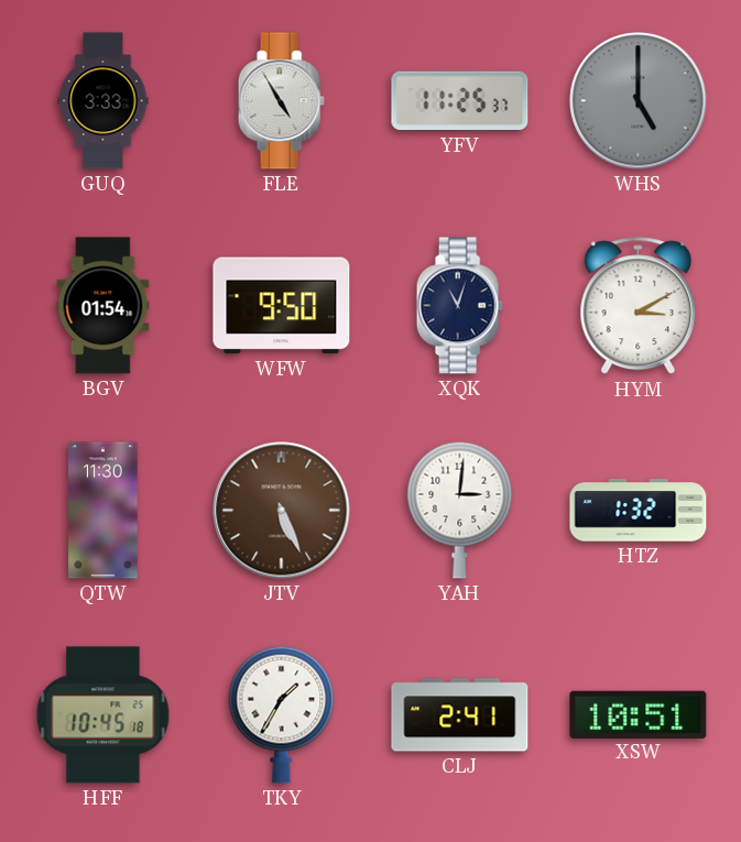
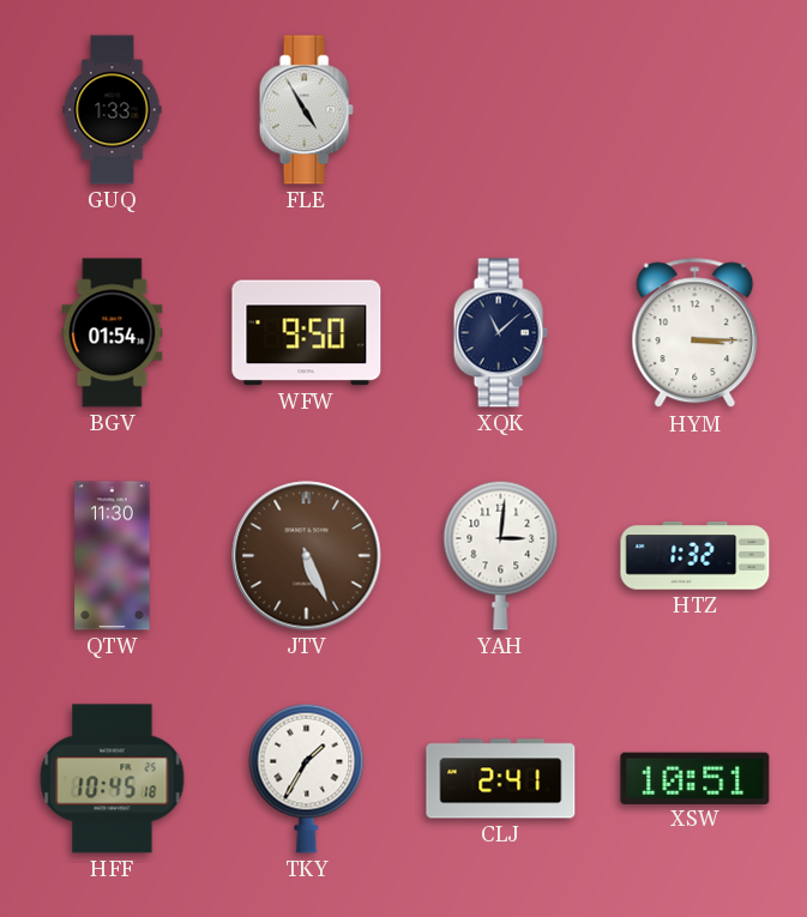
GUQ: 3:33 -> 1:33
YFV: 11:25 -> none
WHS: 5:00 -> none
XQK: 11:03 -> 11:08
HYM: 3:10 -> 3:15
